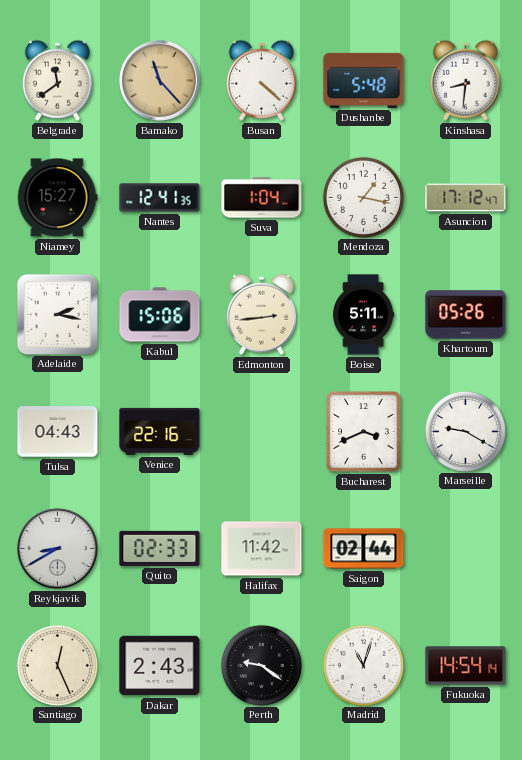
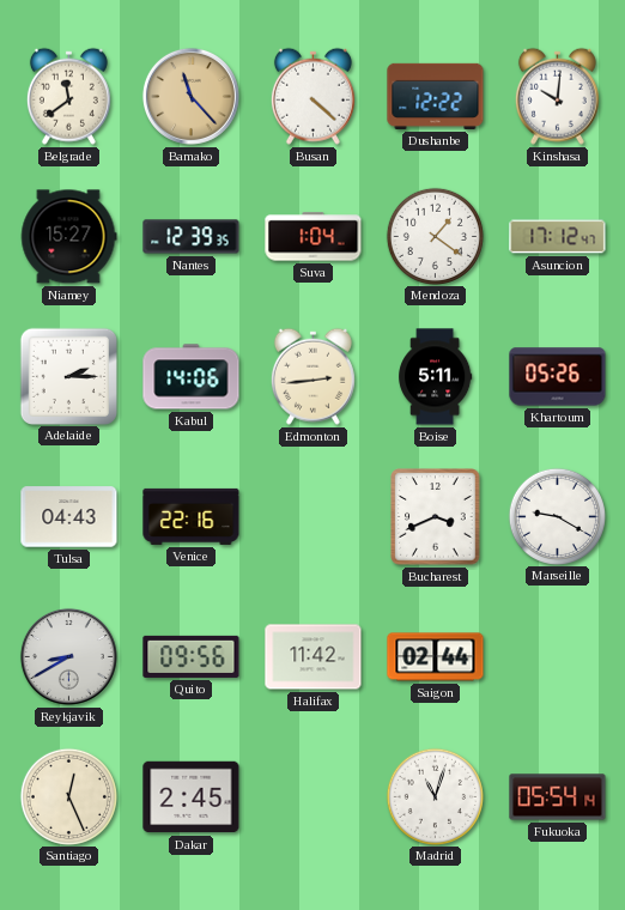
Dushanbe: 5:48 -> 12:22
Kinshasa: 8:31 -> 10:01
Nantes: 12:41 -> 12:39
Mendoza: 1:17 -> 1:21
Adelaide: 2:17 -> 2:15
Kabul: 15:06 -> 14:06
Quito: 02:33 -> 09:56
Dakar: 2:43 -> 2:45
Perth: 9:21 -> none
Fukuoka: 14:54 -> 05:54
